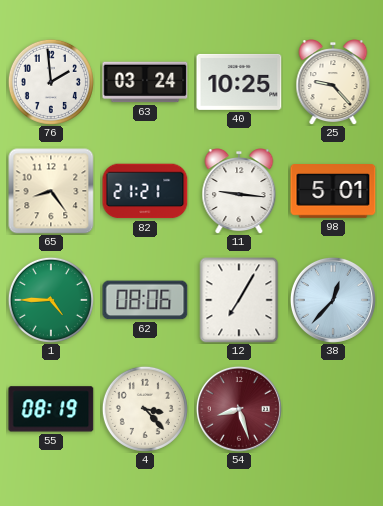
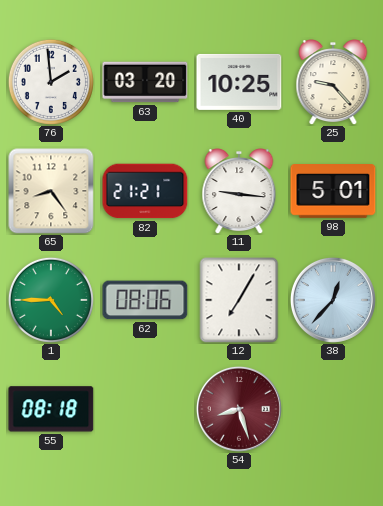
63: 03:24 -> 03:20
55: 08:19 -> 08:18
4: 3:23 -> none
